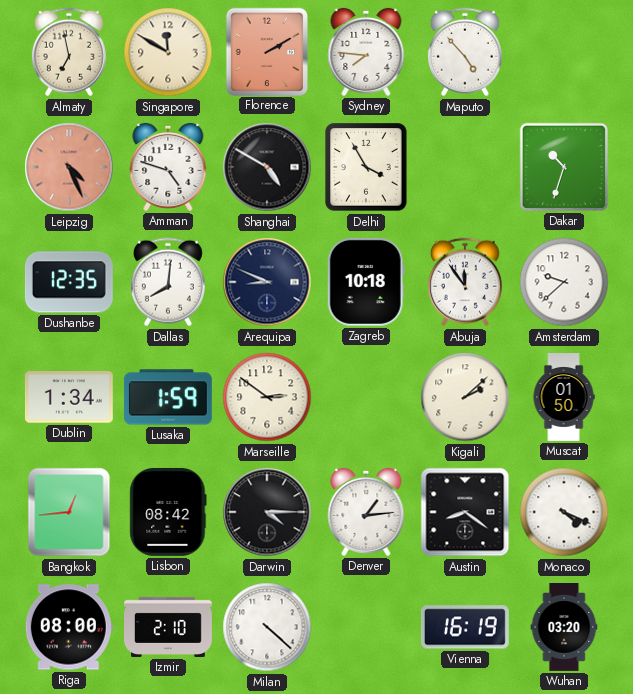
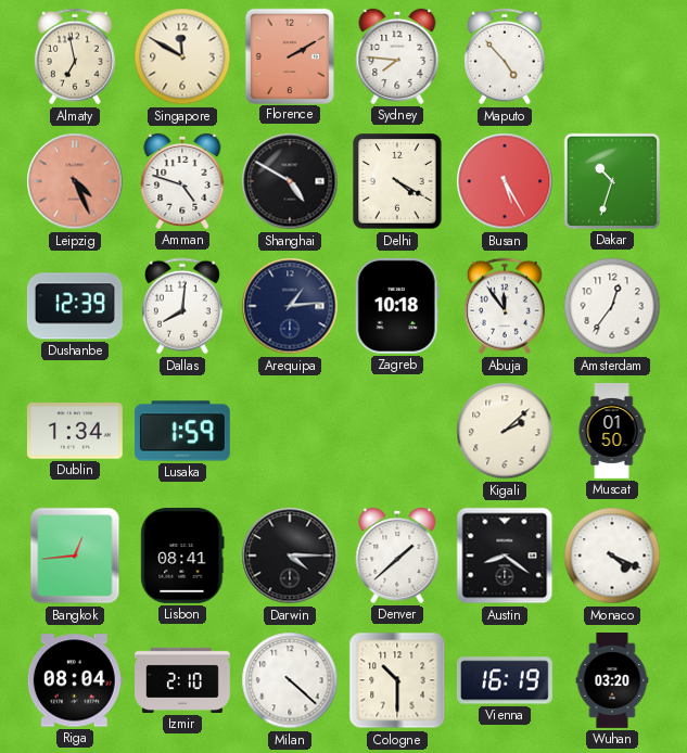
Delhi: 3:55 -> 4:20
Busan: none -> 5:25
Dushanbe: 12:35 -> 12:39
Arequipa: 8:49 -> 1:14
Amsterdam: 9:38 -> 12:36
Marseille: 2:51 -> none
Lisbon: 08:42 -> 08:41
Denver: 1:14 -> 1:38
Riga: 08:00 -> 08:04
Cologne: none -> 10:30
